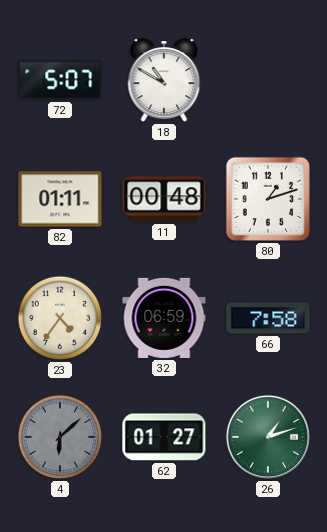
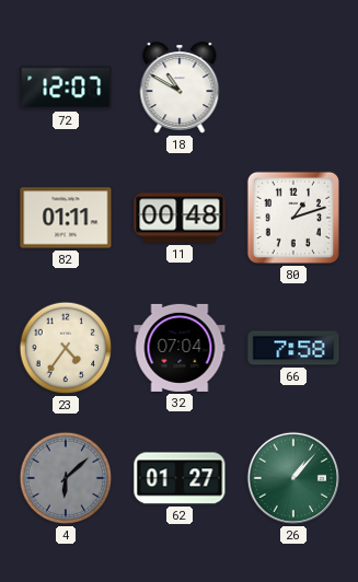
72: 5:07 -> 12:07
32: 06:59 -> 07:04
26: 1:12 -> 1:07
